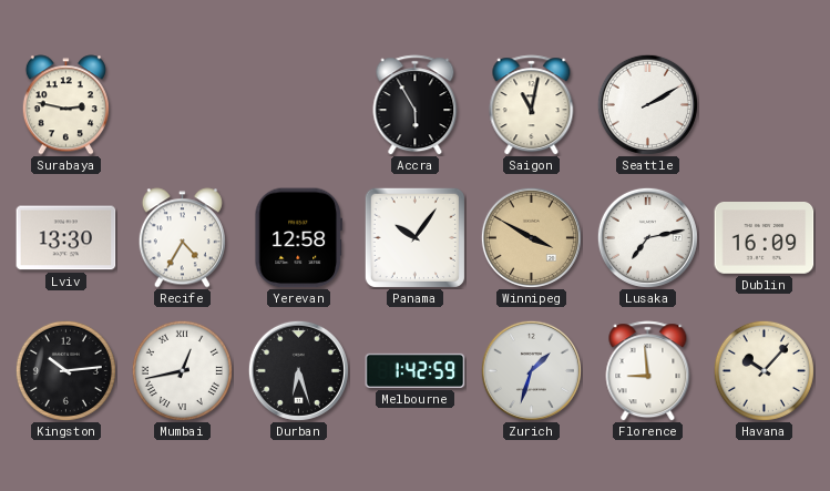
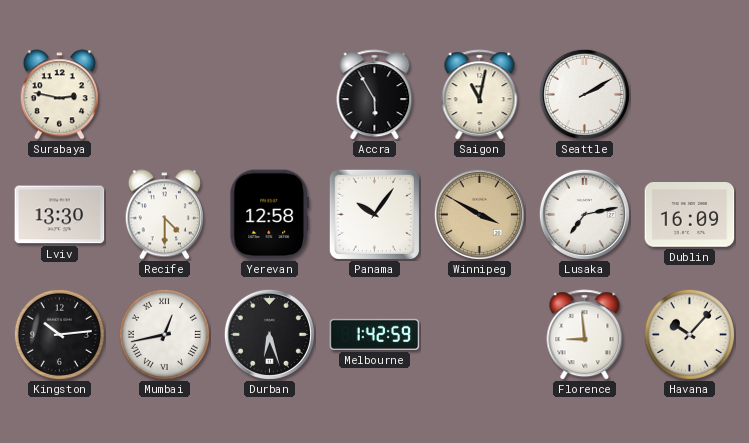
Recife: 4:35 -> 4:30
Zurich: 1:33 -> none
